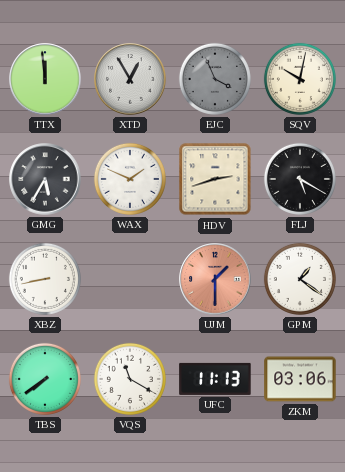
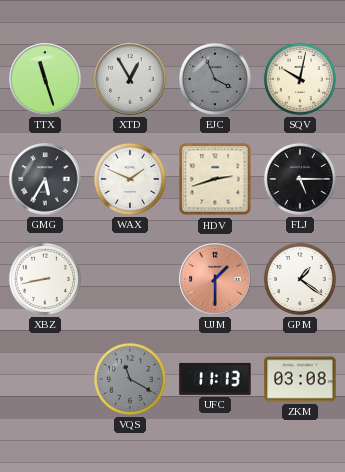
TTX: 11:59 -> 11:27
FLJ: 5:20 -> 5:15
TBS: 7:39 -> none
VQS dial: white -> grey
ZKM: 03:06 -> 03:08
